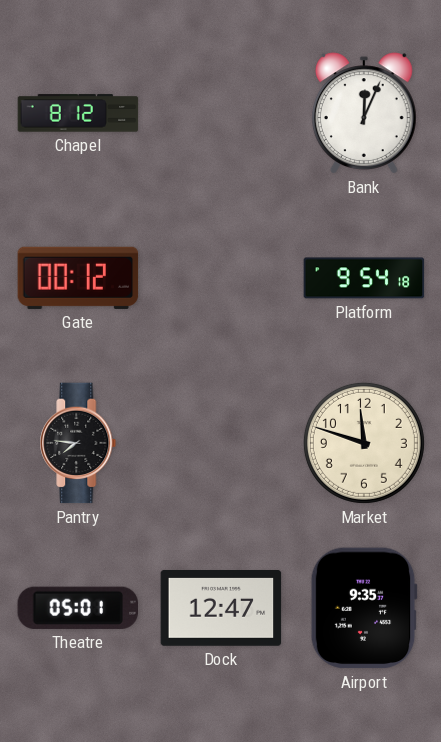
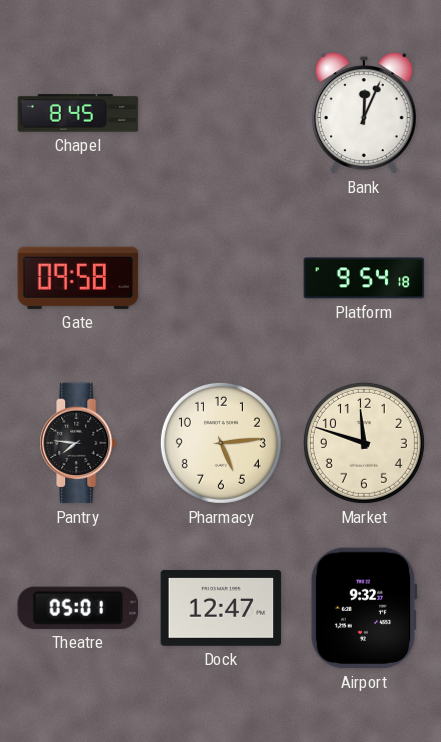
Chapel: 8:12 -> 8:45
Gate: 00:12 -> 09:58
Pharmacy: none -> 5:14
Airport: 9:35 -> 9:32
